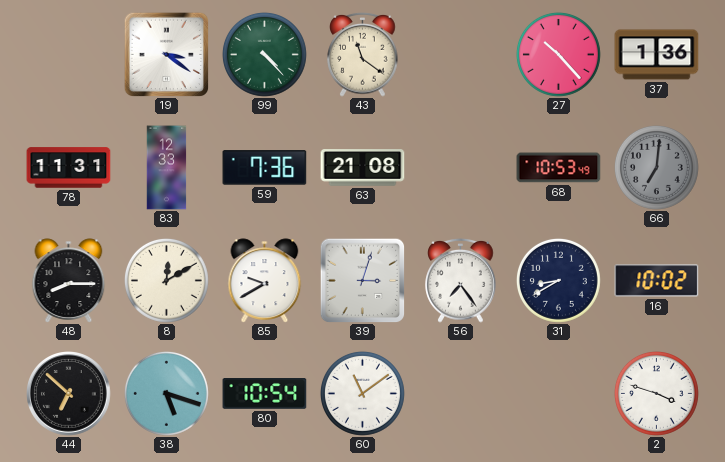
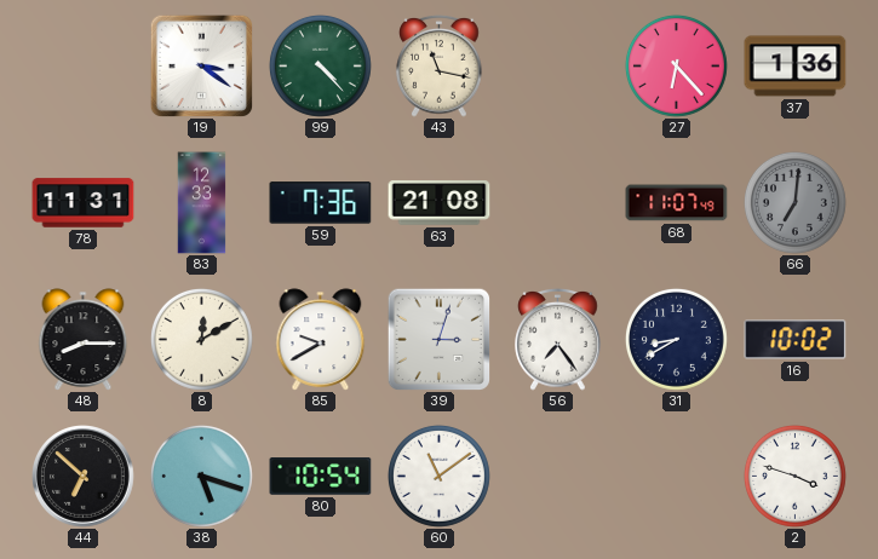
43: 11:21 -> 11:17
27: 10:23 -> 6:23
68: 10:53 -> 11:07
